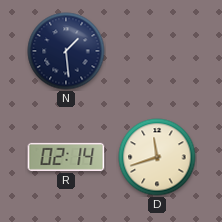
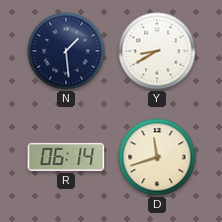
Y: none -> 8:40
R: 02:14 -> 06:14
